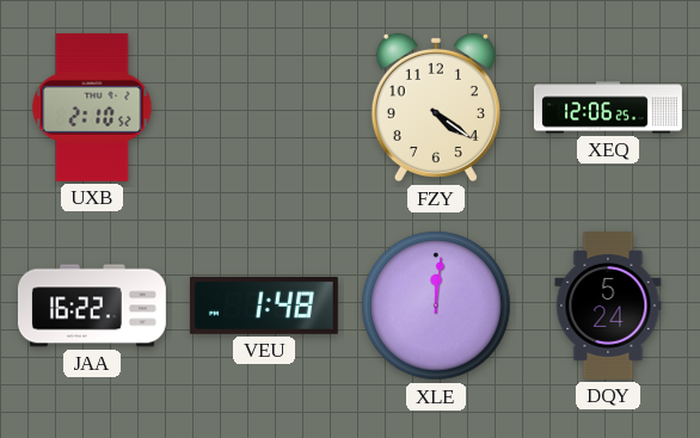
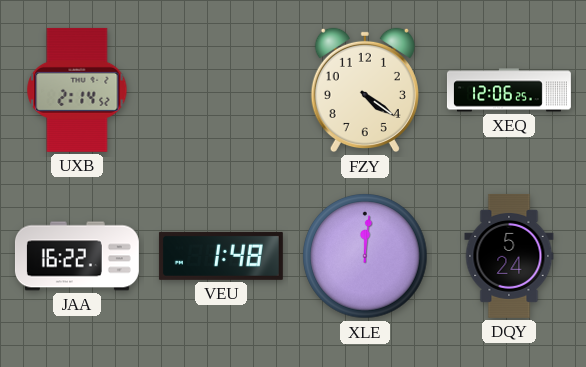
UXB: 2:10 -> 2:14
